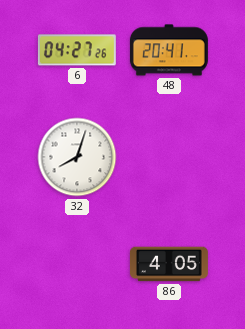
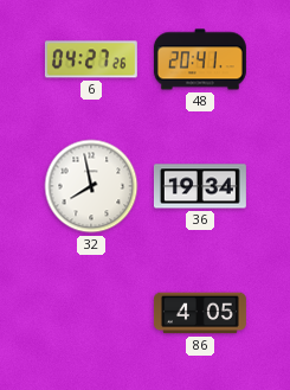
32: 8:03 -> 7:58
36: none -> 19:34
